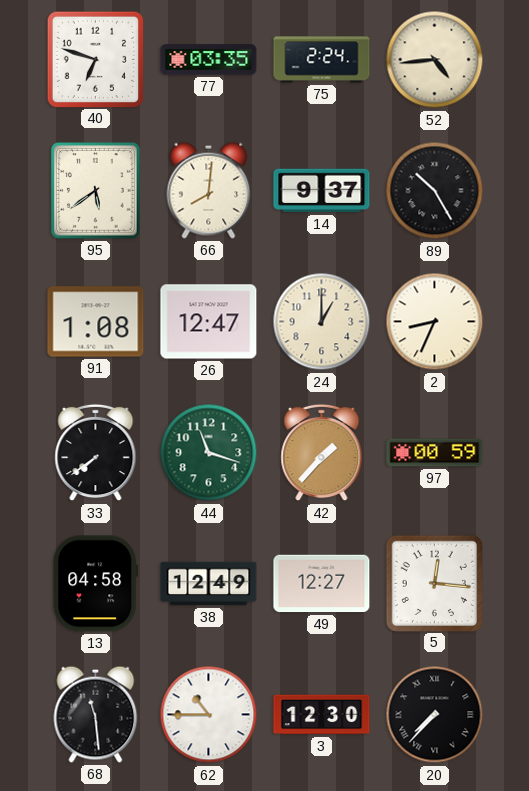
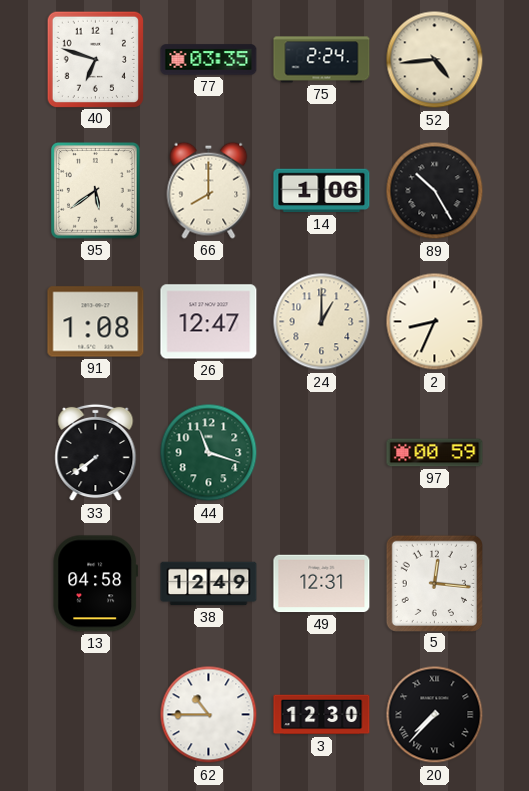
66: 8:01 -> 8:00
14: 9:37 -> 1:06
42: 1:37 -> none
49: 12:27 -> 12:31
68: 11:29 -> none
